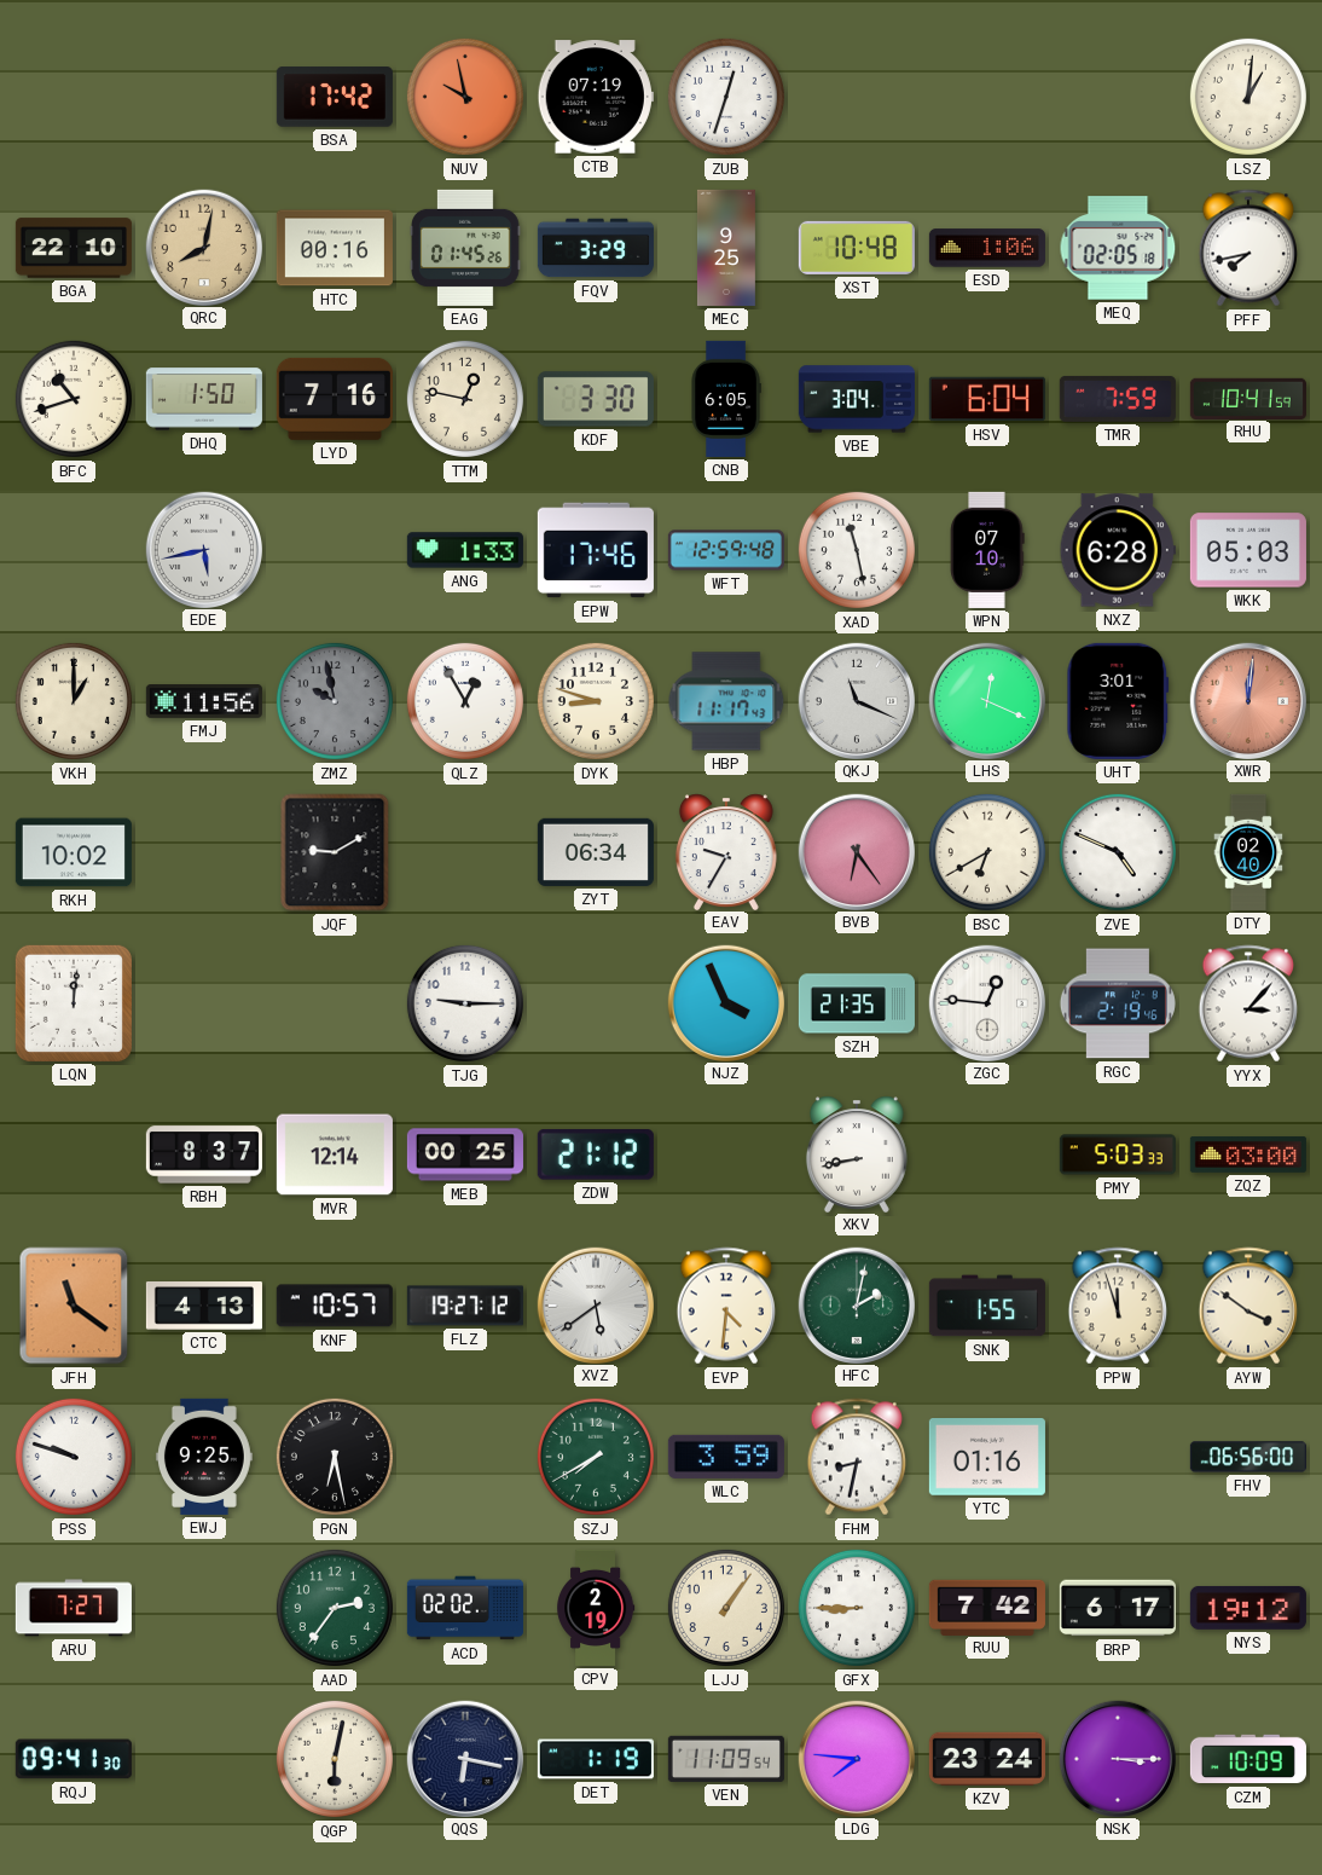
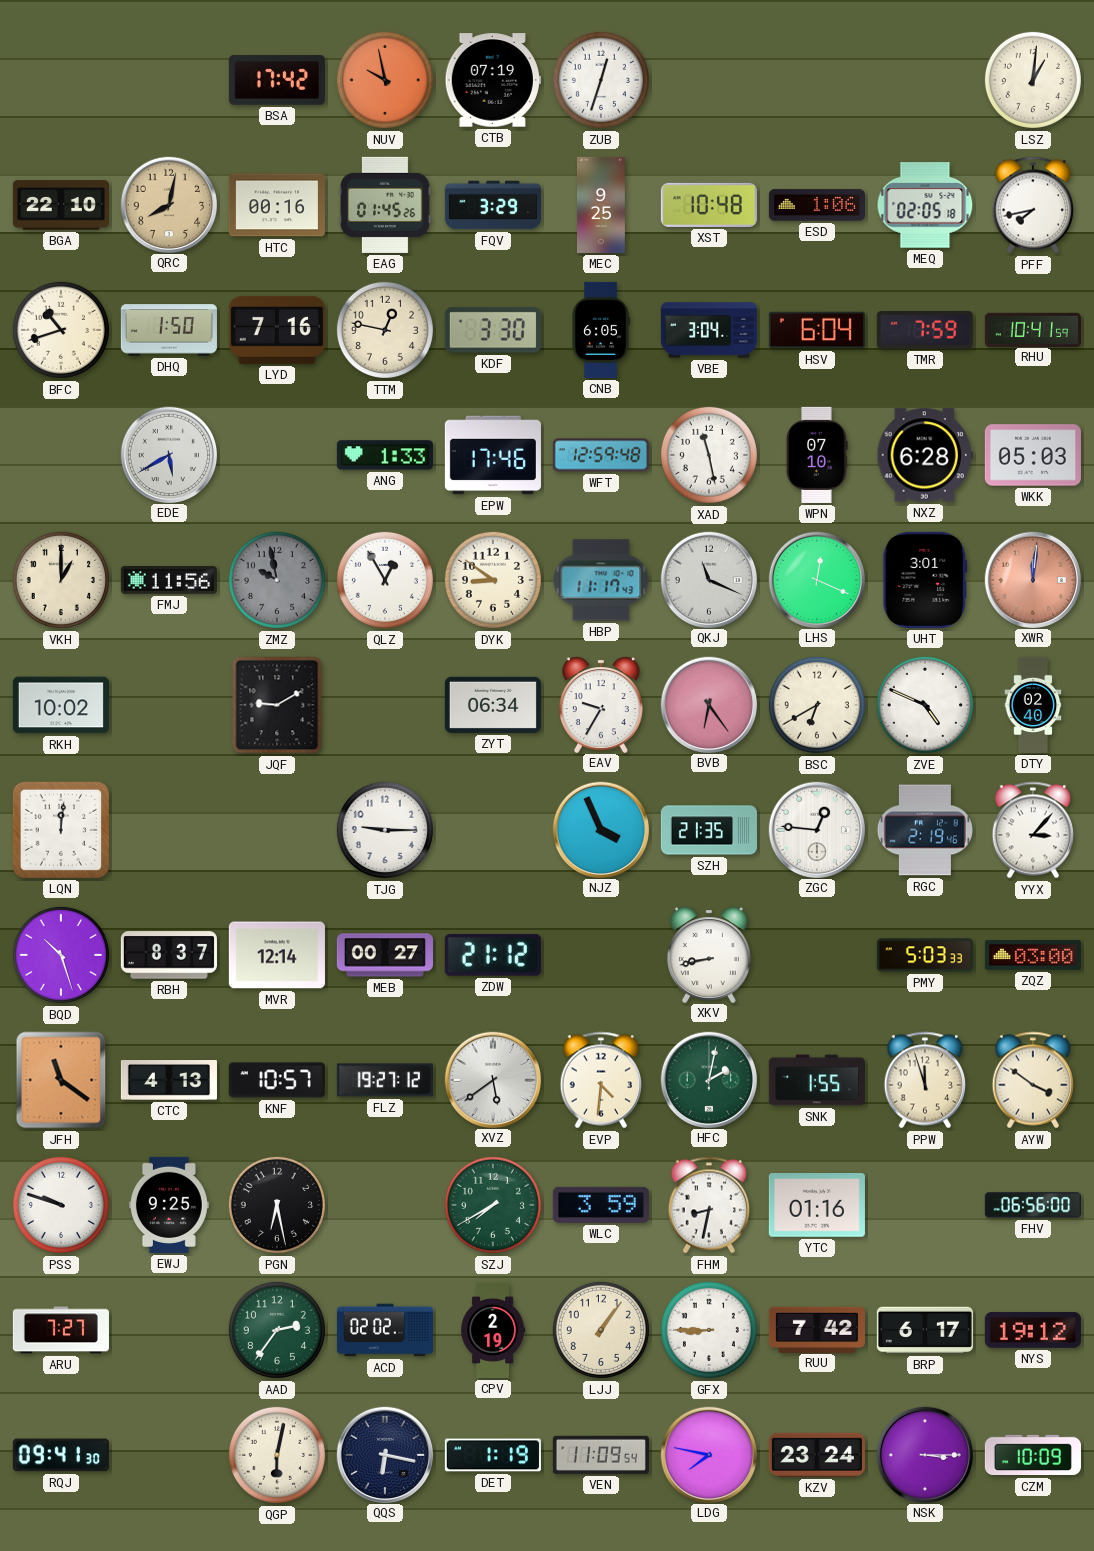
EDE: 5:43 -> 5:40
DYK: 8:48 -> 8:51
BQD: none -> 10:27
MEB: 00:25 -> 00:27
LDG: 7:46 -> 7:47
